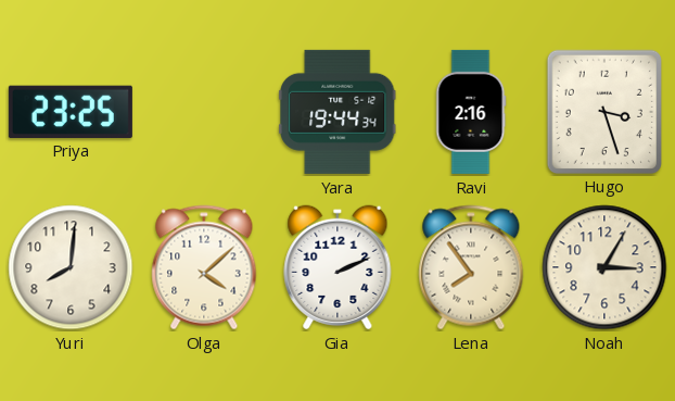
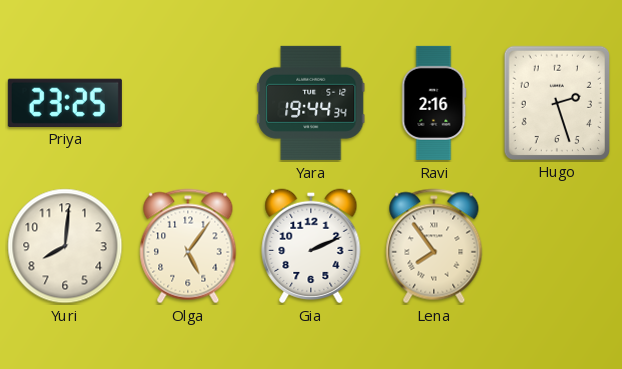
Hugo: 3:27 -> 2:27
Olga: 4:08 -> 5:06
Noah: 3:05 -> none
